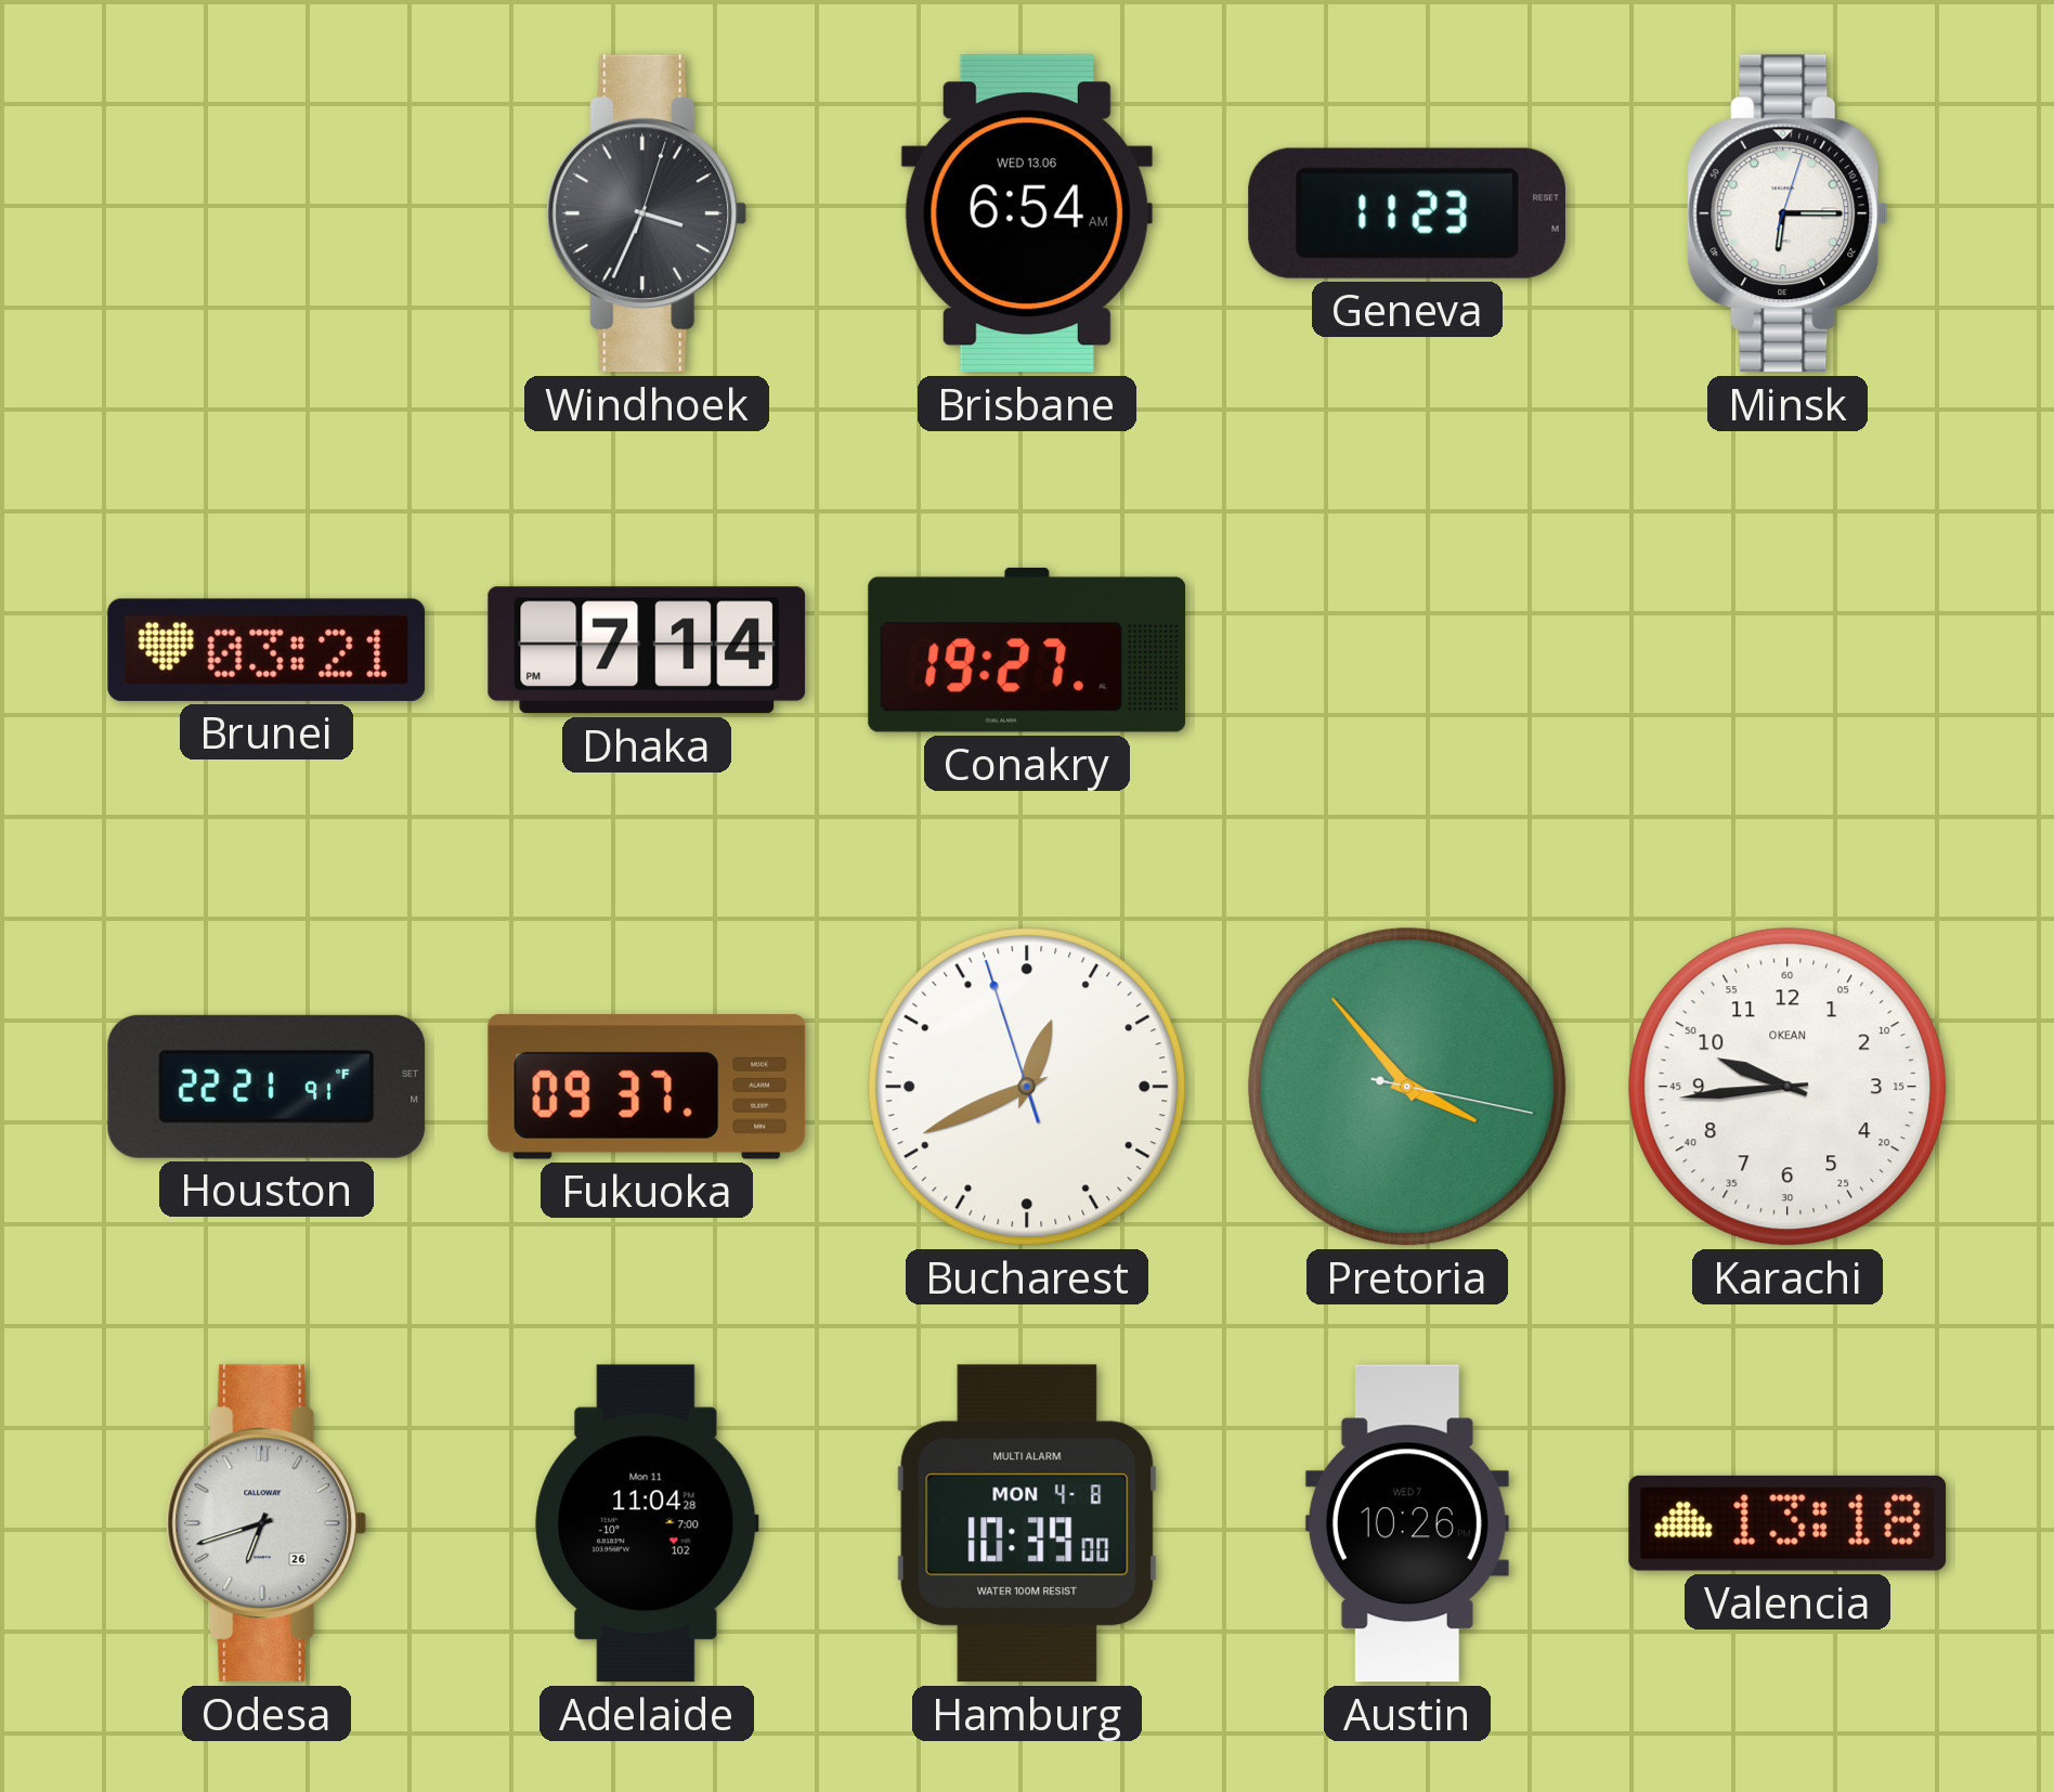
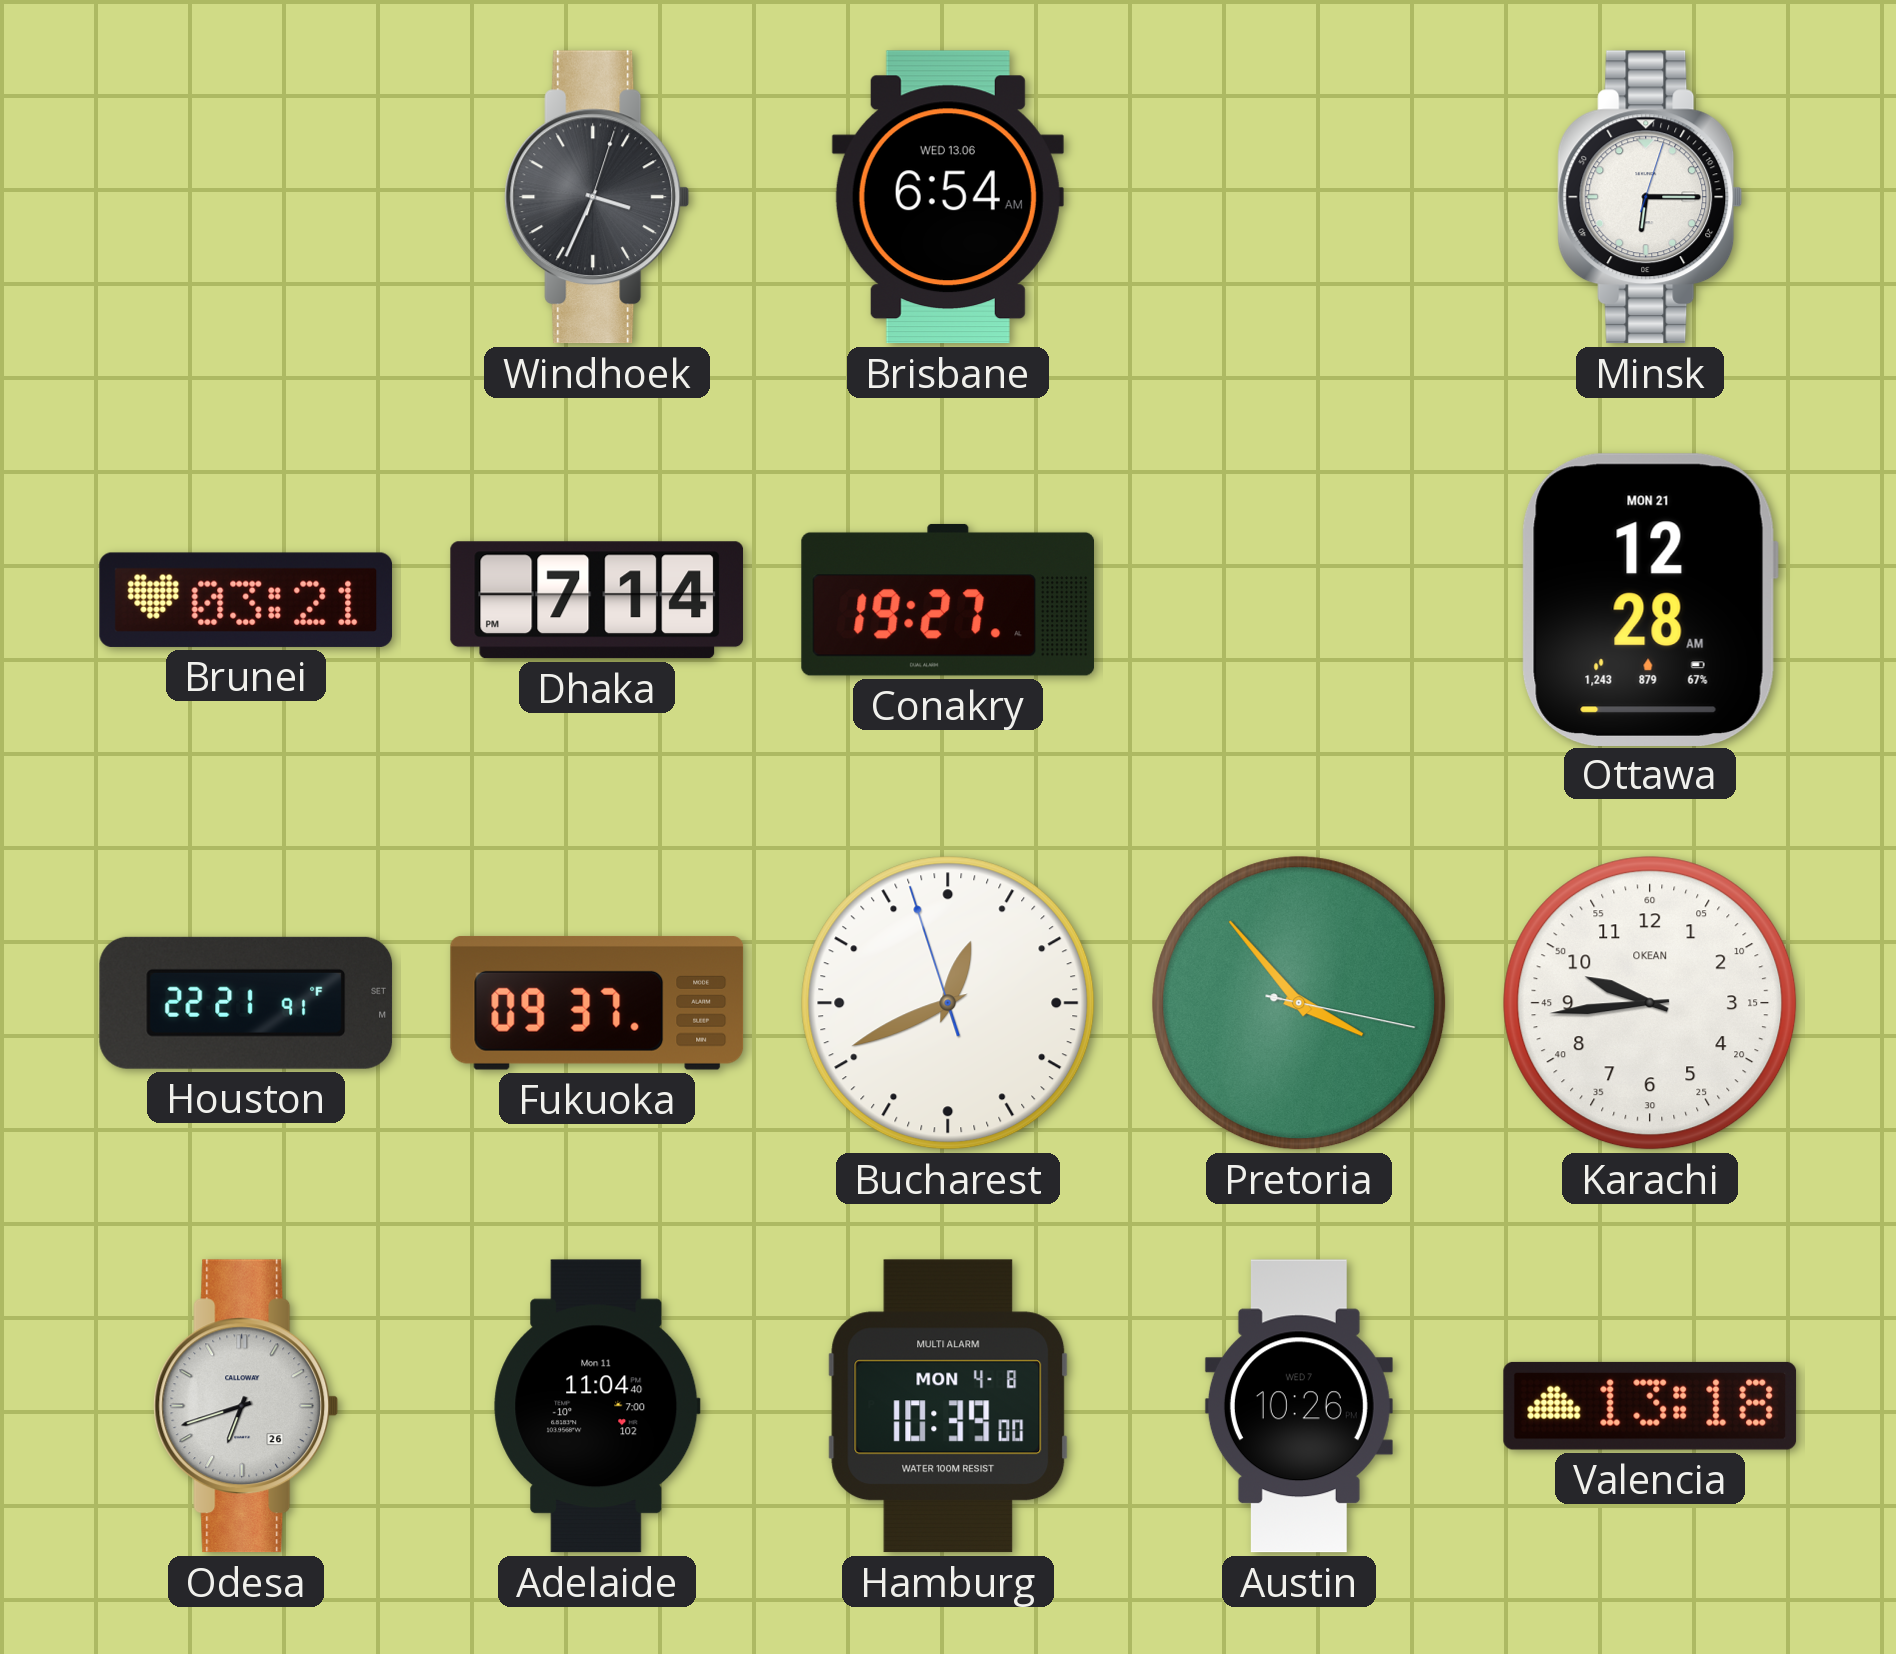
Geneva: 11:23 -> none
Ottawa: none -> 12:28
Adelaide: 11:04:28 -> 11:04:40
